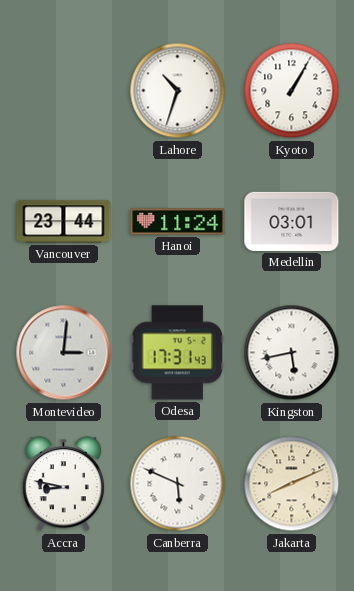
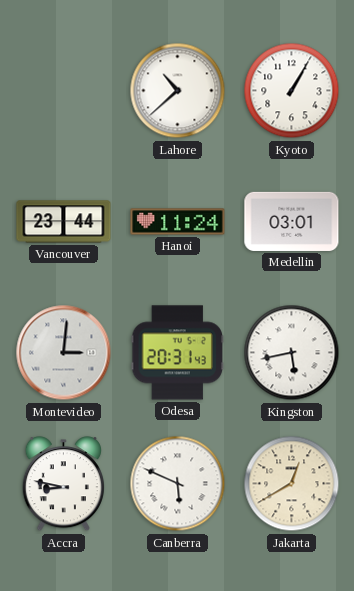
Lahore: 10:33 -> 10:38
Odesa: 17:31 -> 20:31
Jakarta: 8:11 -> 12:40
